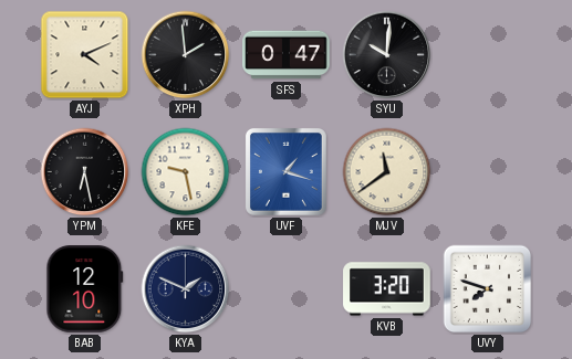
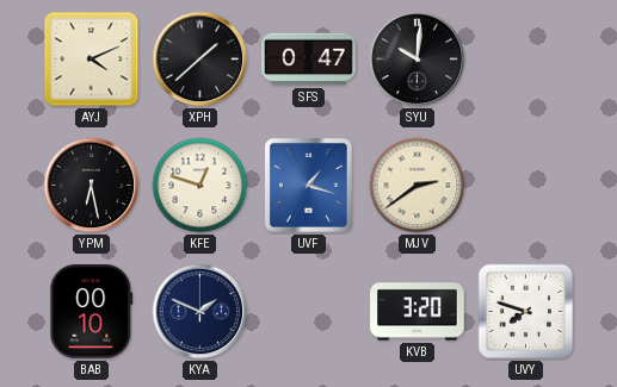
XPH: 1:59 -> 1:38
KFE: 9:28 -> 12:48
MJV: 11:39 -> 2:39
BAB: 12:10 -> 00:10
